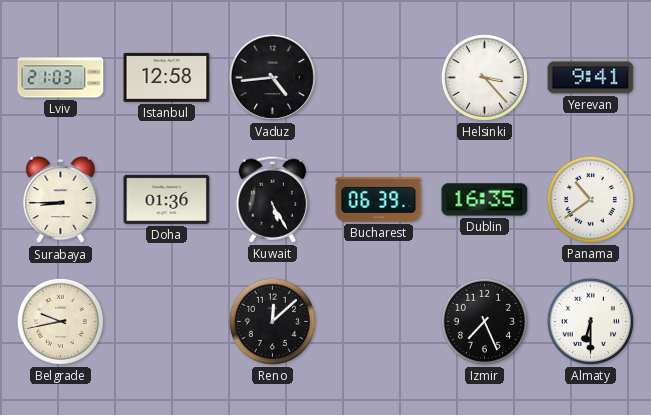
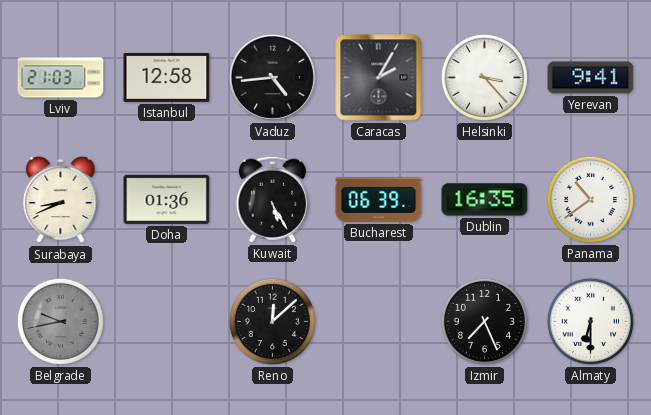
Caracas: none -> 2:05
Surabaya: 8:45 -> 8:41
Belgrade dial: cream -> grey
